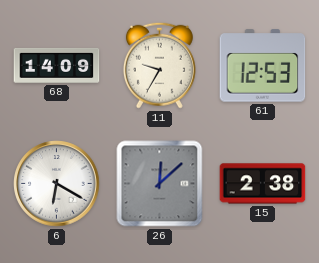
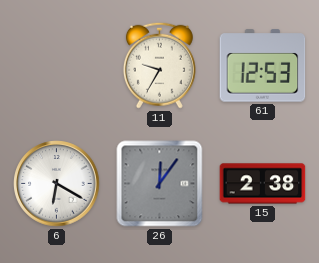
68: 14:09 -> none
26: 12:08 -> 12:06
